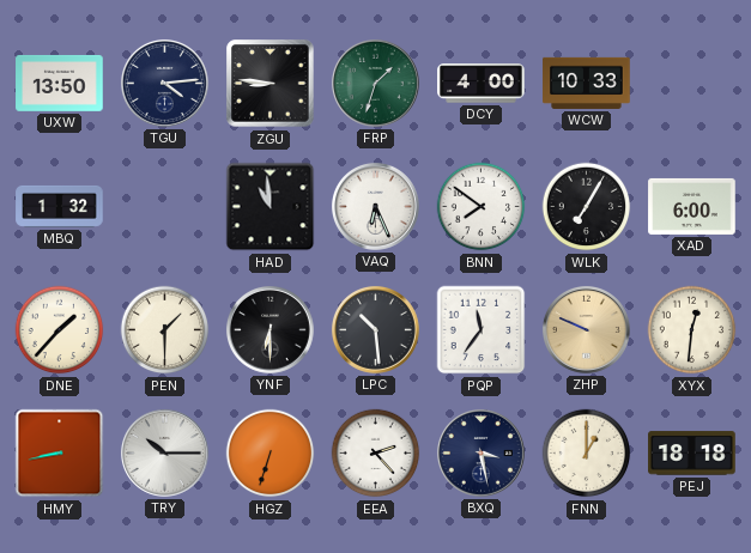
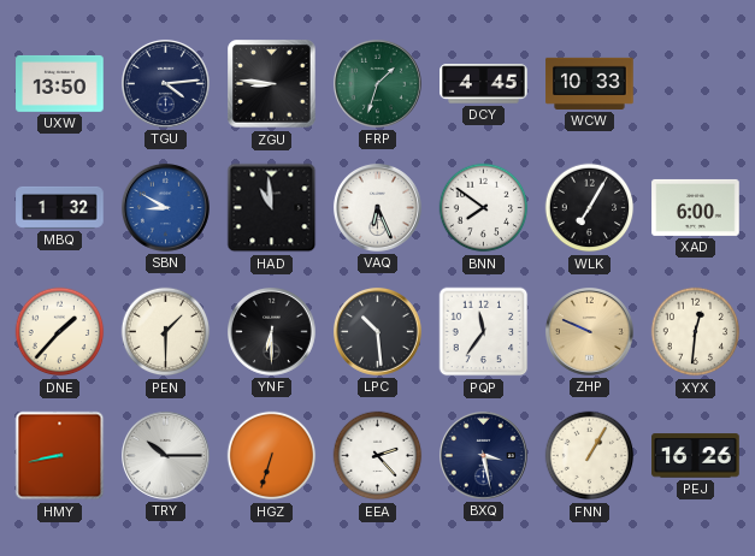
DCY: 4:00 -> 4:45
SBN: none -> 8:50
FNN: 1:00 -> 1:05
PEJ: 18:18 -> 16:26
